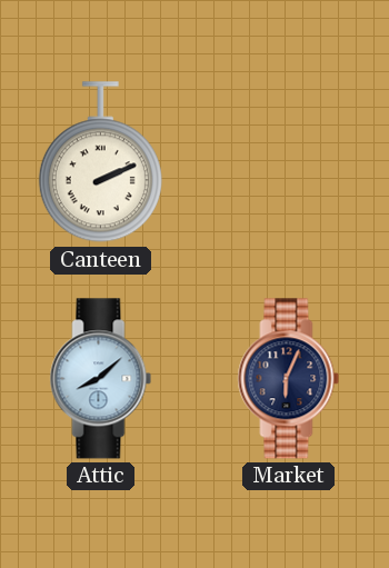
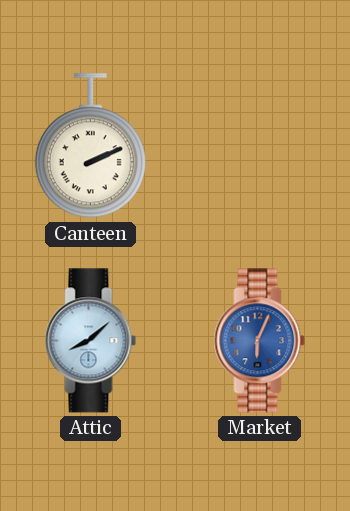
Market dial: navy -> blue
